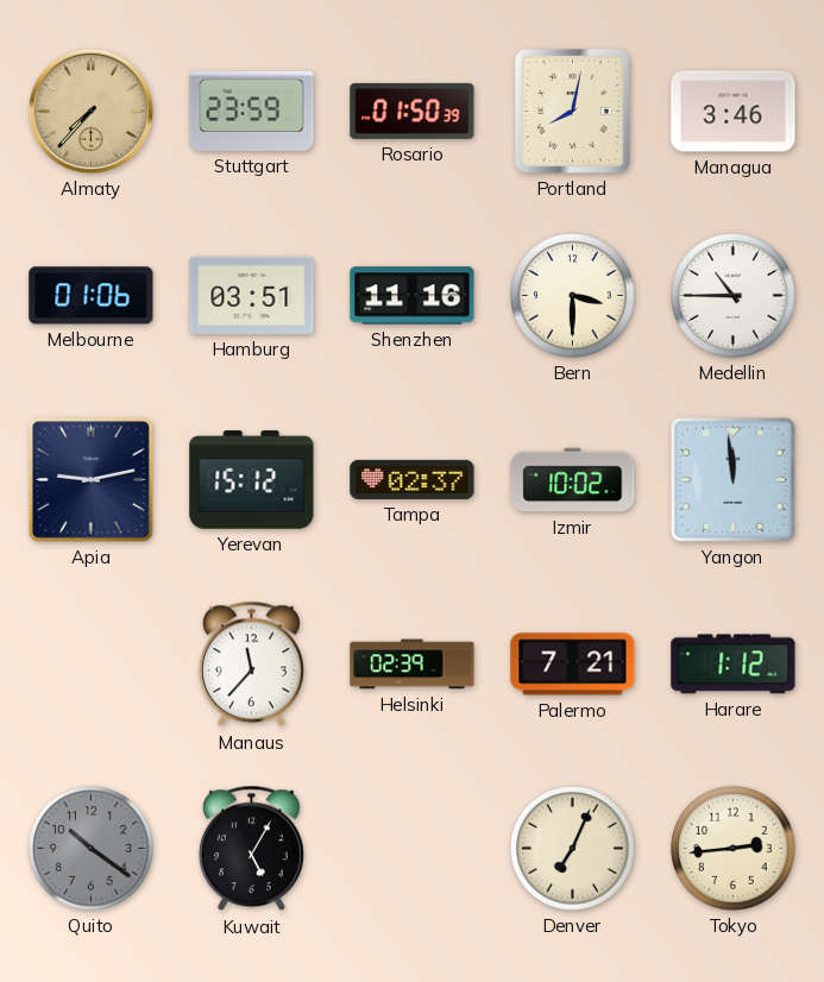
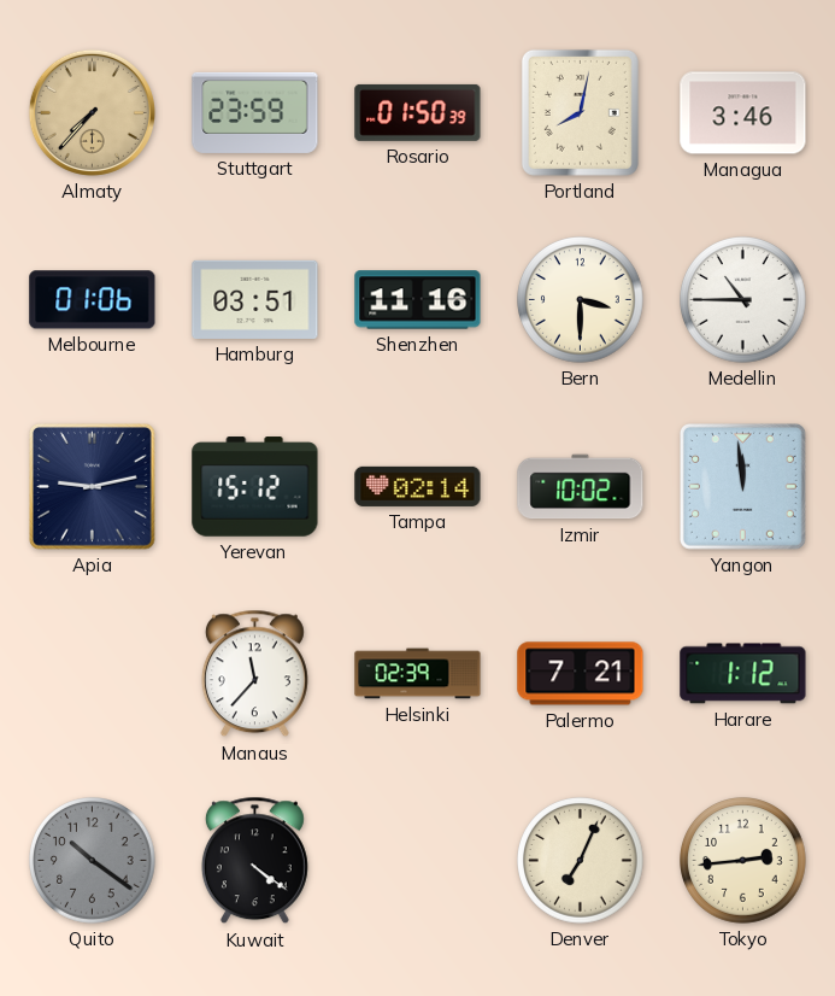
Tampa: 02:37 -> 02:14
Kuwait: 5:05 -> 4:21
